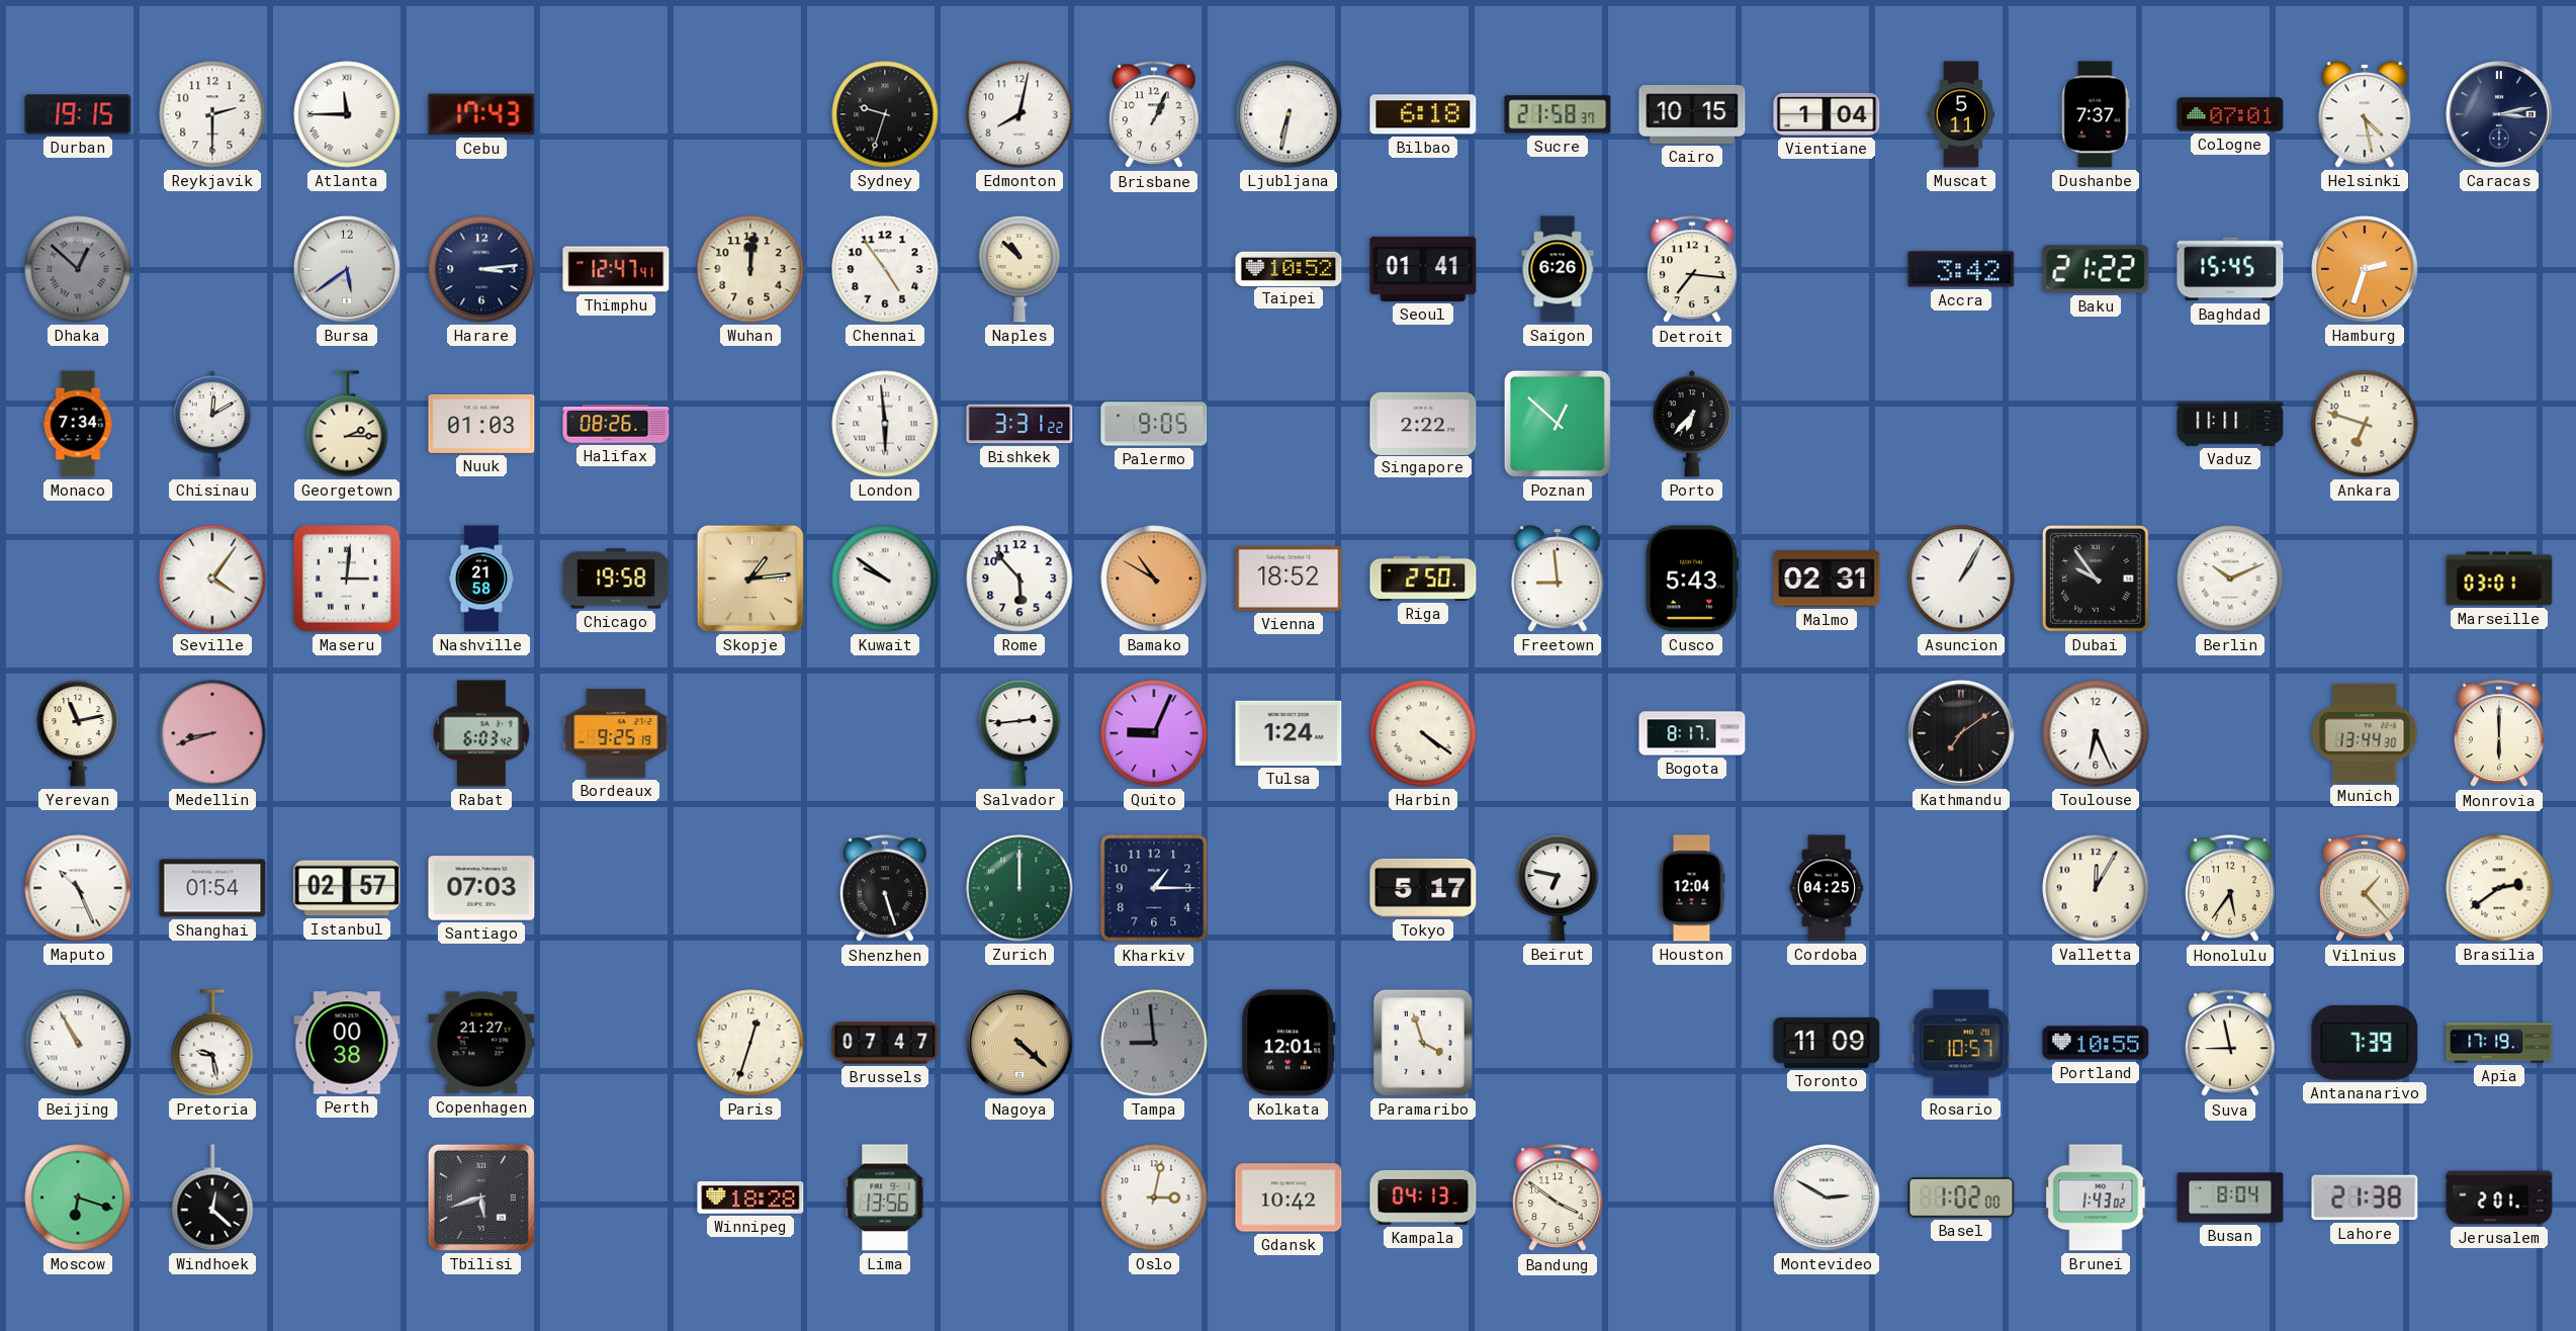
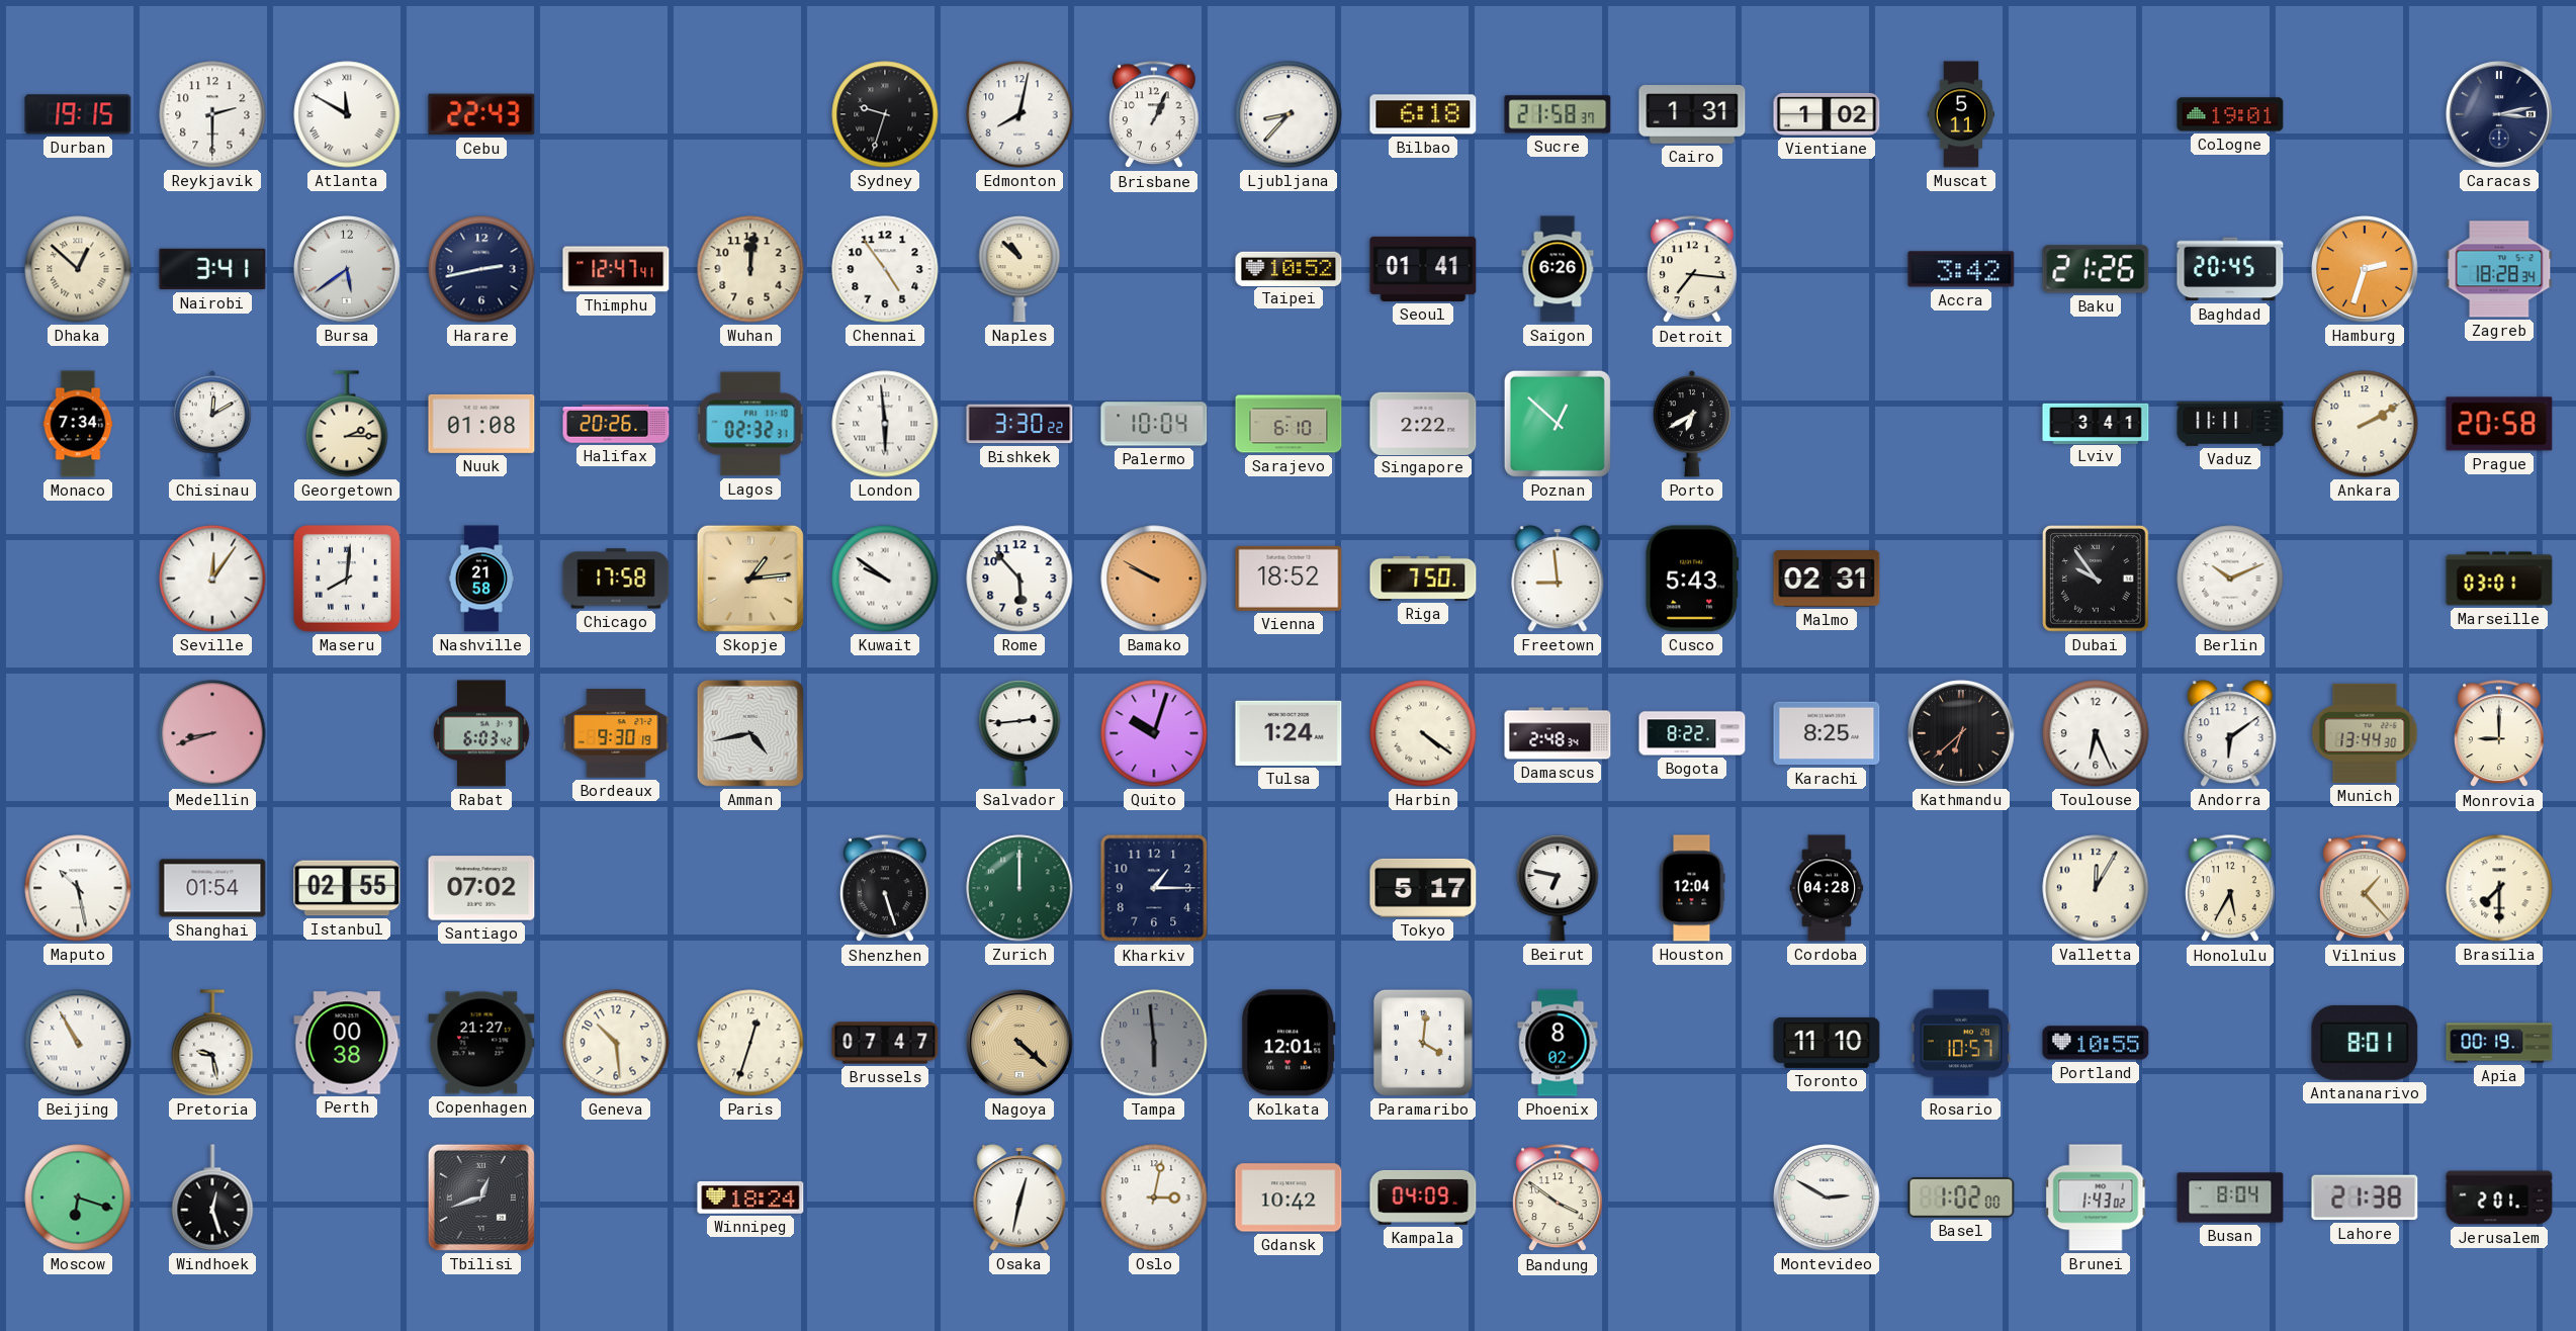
Atlanta: 11:45 -> 11:50
Cebu: 17:43 -> 22:43
Ljubljana: 6:32 -> 8:37
Cairo: 10:15 -> 1:31
Vientiane: 1:04 -> 1:02
Dushanbe: 7:37 -> none
Cologne: 07:01 -> 19:01
Helsinki: 4:28 -> none
Dhaka dial: grey -> cream
Nairobi: none -> 3:41
Harare: 3:14 -> 2:43
Baku: 21:22 -> 21:26
Baghdad: 15:45 -> 20:45
Zagreb: none -> 18:28
Nuuk: 01:03 -> 01:08
Halifax: 08:26 -> 20:26
Lagos: none -> 02:32
Bishkek: 3:31 -> 3:30
Palermo: 9:05 -> 10:04
Sarajevo: none -> 6:10
Porto: 6:37 -> 6:40
Lviv: none -> 3:41
Ankara: 6:48 -> 2:10
Prague: none -> 20:58
Seville: 4:06 -> 12:06
Maseru: 3:01 -> 8:01
Chicago: 19:58 -> 17:58
Bamako: 10:50 -> 9:50
Riga: 2:50 -> 7:50
Asuncion: 1:05 -> none
Yerevan: 11:13 -> none
Bordeaux: 9:25 -> 9:30
Amman: none -> 4:43
Quito: 9:04 -> 10:03
Damascus: none -> 2:48
Bogota: 8:17 -> 8:22
Karachi: none -> 8:25
Kathmandu: 7:09 -> 6:38
Andorra: none -> 6:09
Monrovia: 6:00 -> 9:00
Maputo: 10:26 -> 10:28
Istanbul: 02:57 -> 02:55
Santiago: 07:03 -> 07:02
Cordoba: 04:25 -> 04:28
Honolulu: 5:36 -> 5:35
Brasilia: 2:39 -> 7:30
Geneva: none -> 10:29
Tampa: 8:59 -> 5:59
Paramaribo: 3:57 -> 4:01
Phoenix: none -> 8:02
Toronto: 11:09 -> 11:10
Suva: 8:58 -> none
Antananarivo: 7:39 -> 8:01
Apia: 17:19 -> 00:19
Windhoek: 12:22 -> 12:27
Tbilisi: 5:42 -> 12:42
Winnipeg: 18:28 -> 18:24
Lima: 13:56 -> none
Osaka: none -> 12:32
Kampala: 04:13 -> 04:09
